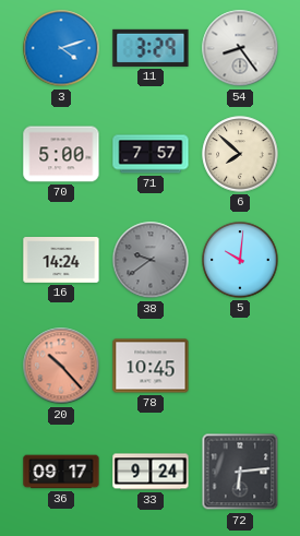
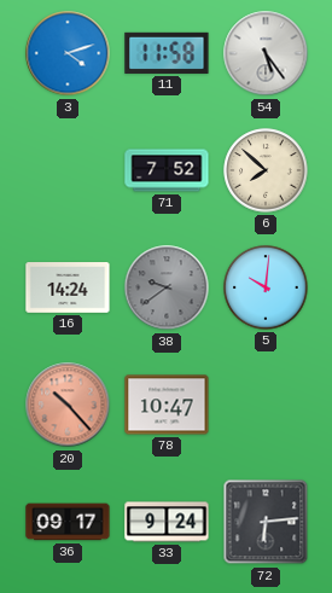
11: 3:29 -> 11:58
54: 8:24 -> 5:24
70: 5:00 -> none
71: 7:57 -> 7:52
78: 10:45 -> 10:47
